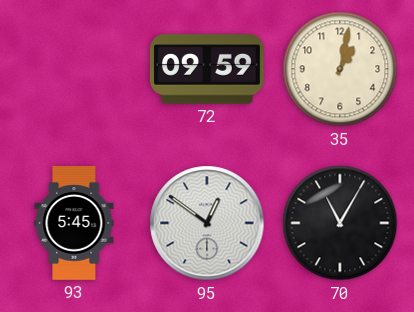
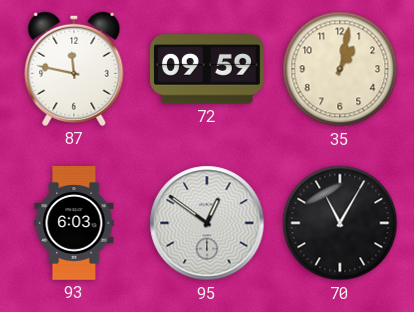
87: none -> 11:47
93: 5:45 -> 6:03
